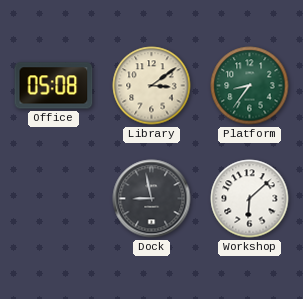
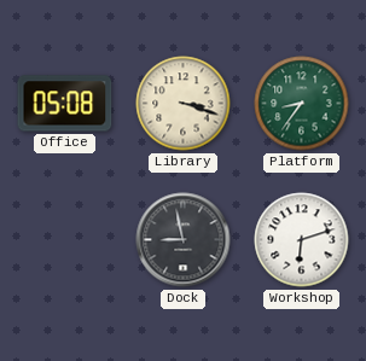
Library: 3:09 -> 3:18
Workshop: 6:08 -> 6:12
